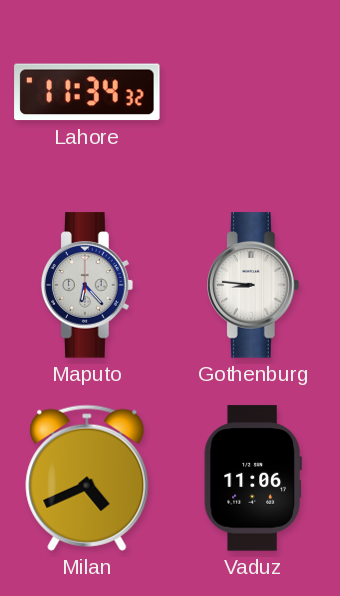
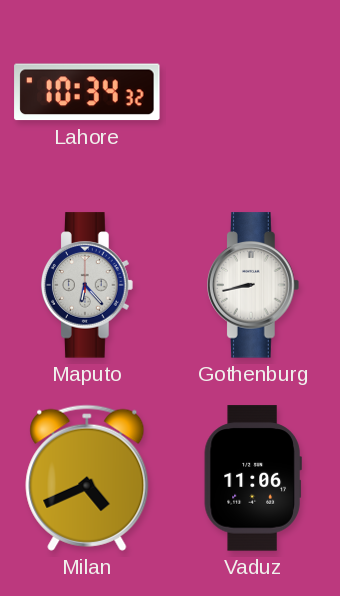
Lahore: 11:34 -> 10:34
Gothenburg: 8:46 -> 8:43
